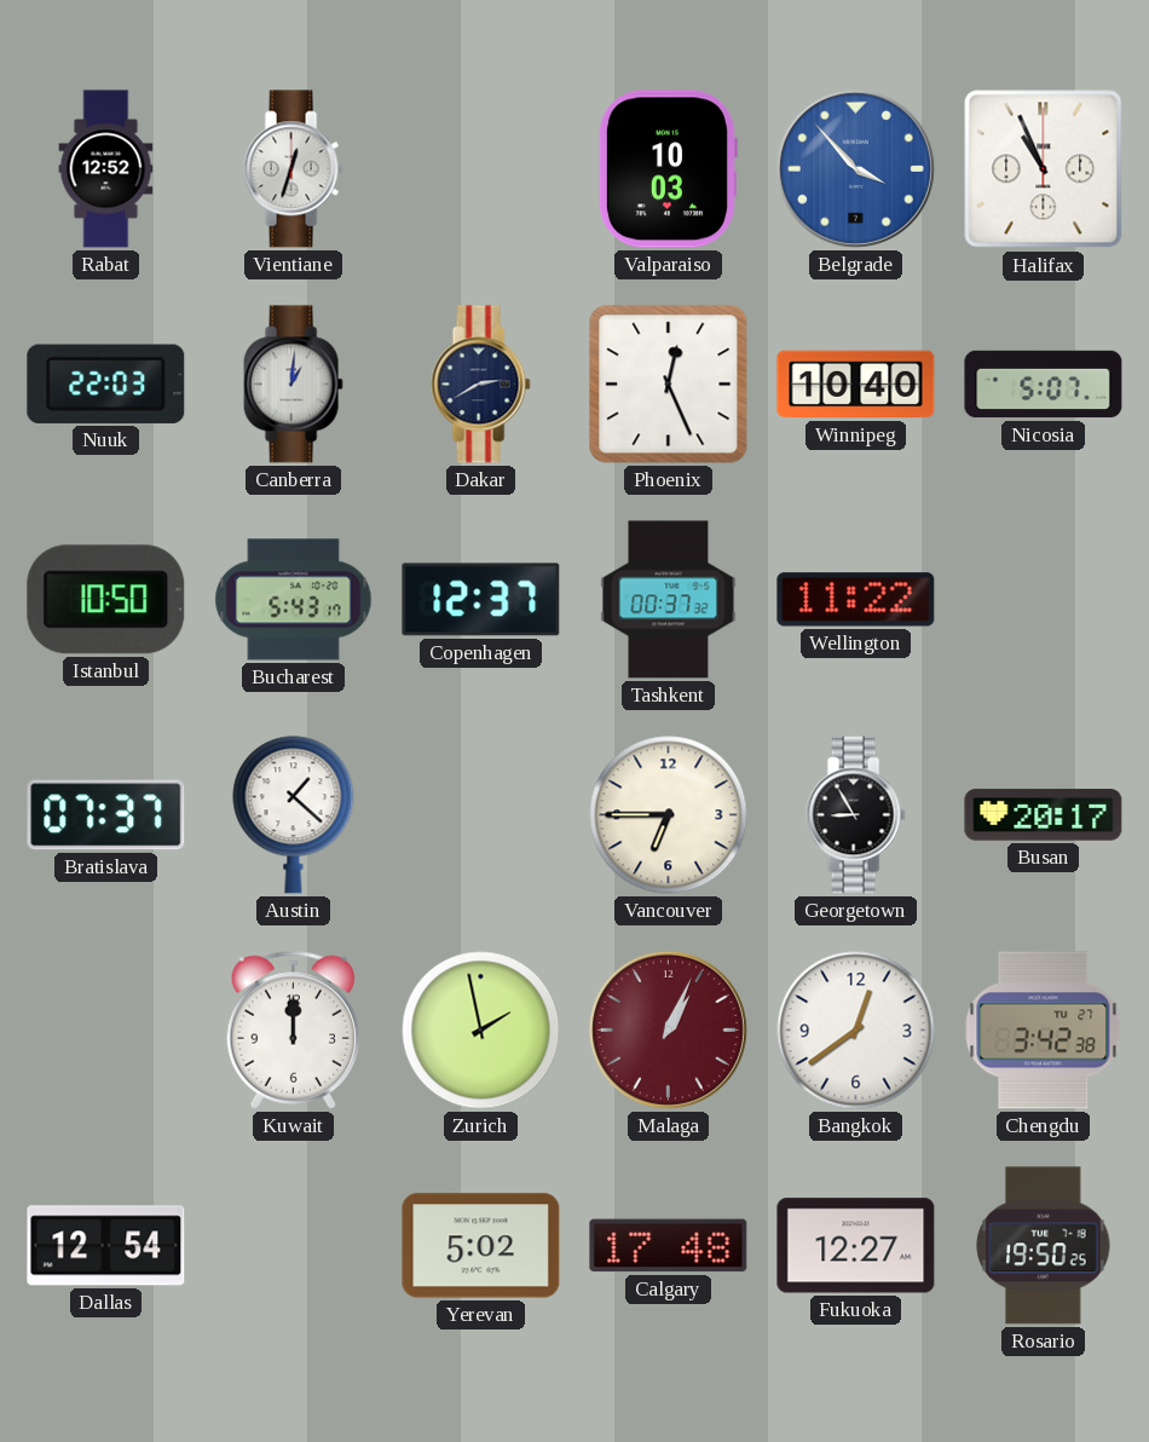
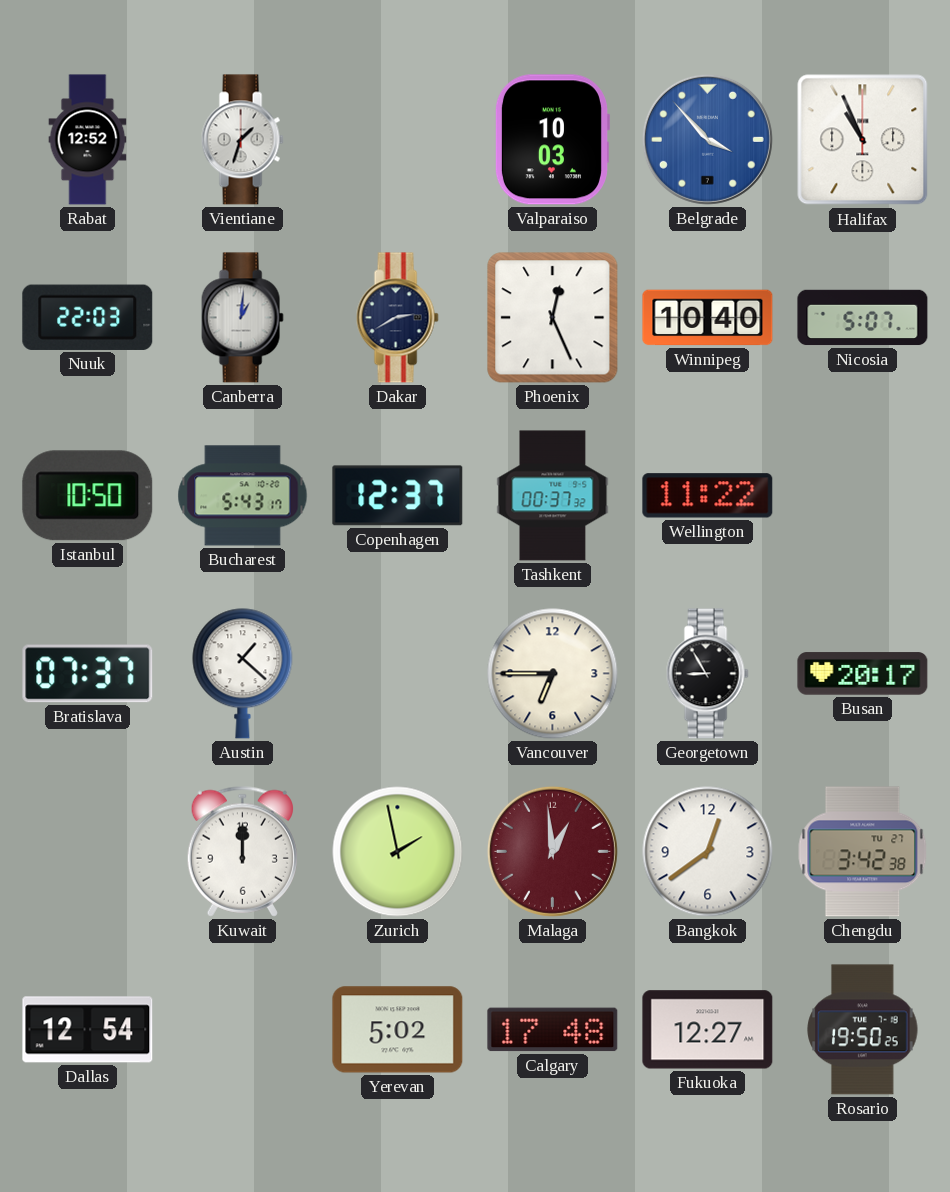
Vientiane: 12:33 -> 1:33
Malaga: 1:04 -> 12:59
